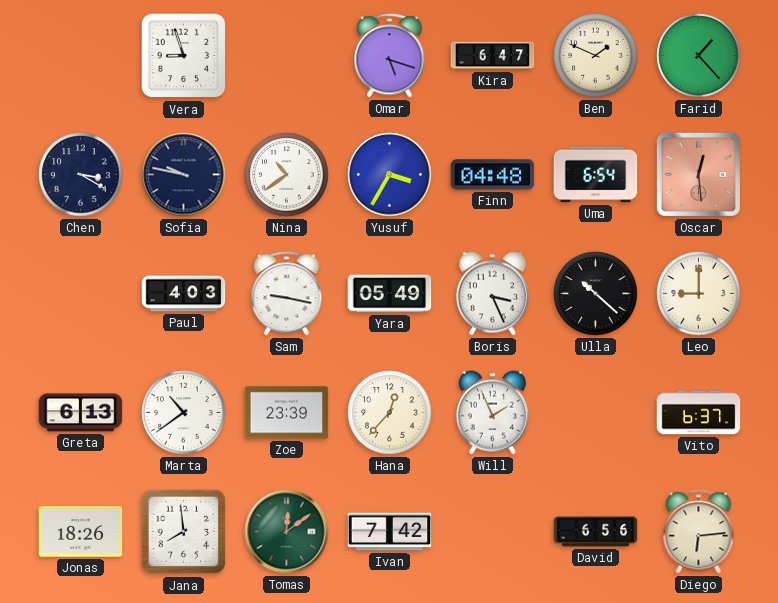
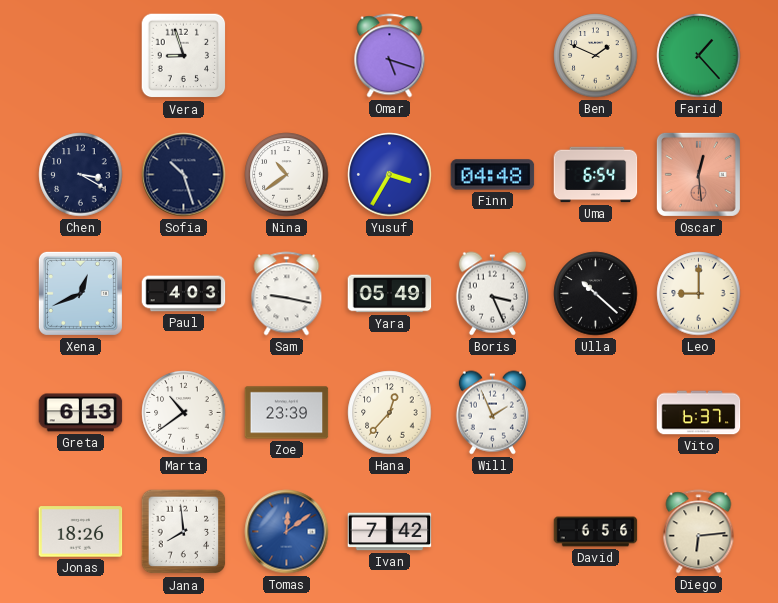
Kira: 6:47 -> none
Sofia: 9:47 -> 10:27
Xena: none -> 12:41
Tomas dial: green -> blue
